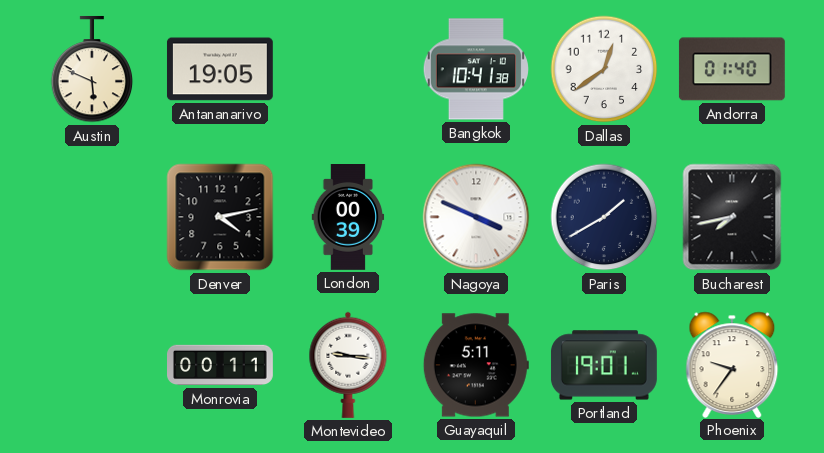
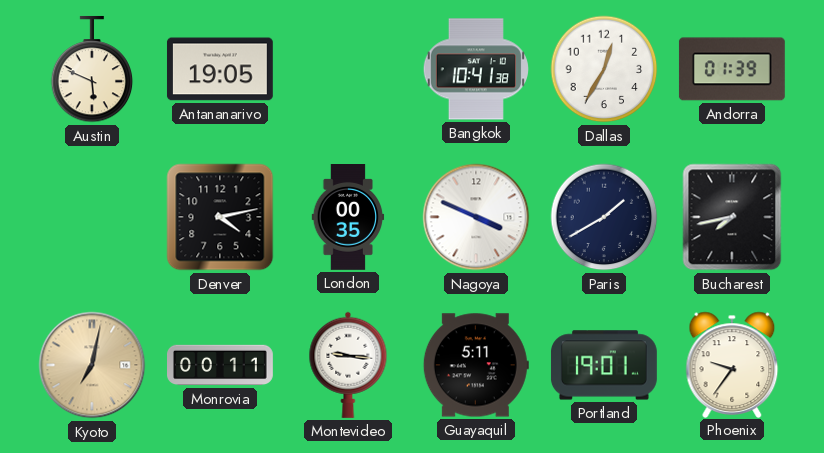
Dallas: 12:39 -> 12:35
Andorra: 01:40 -> 01:39
London: 00:39 -> 00:35
Kyoto: none -> 7:02
